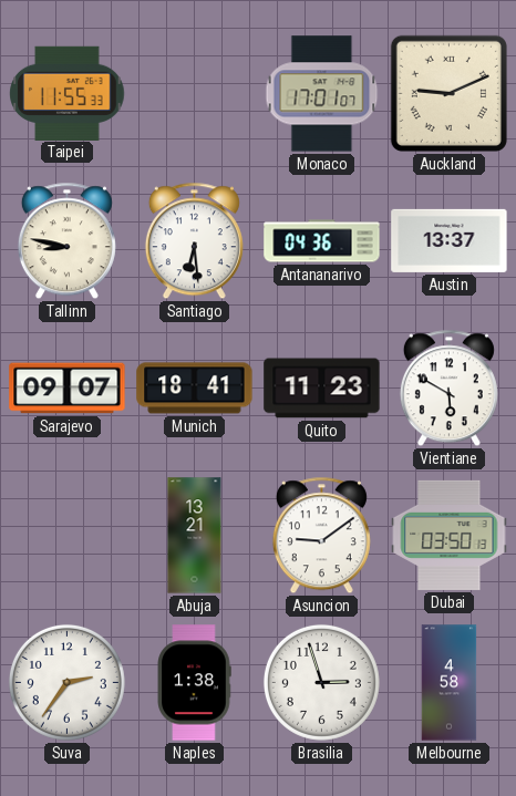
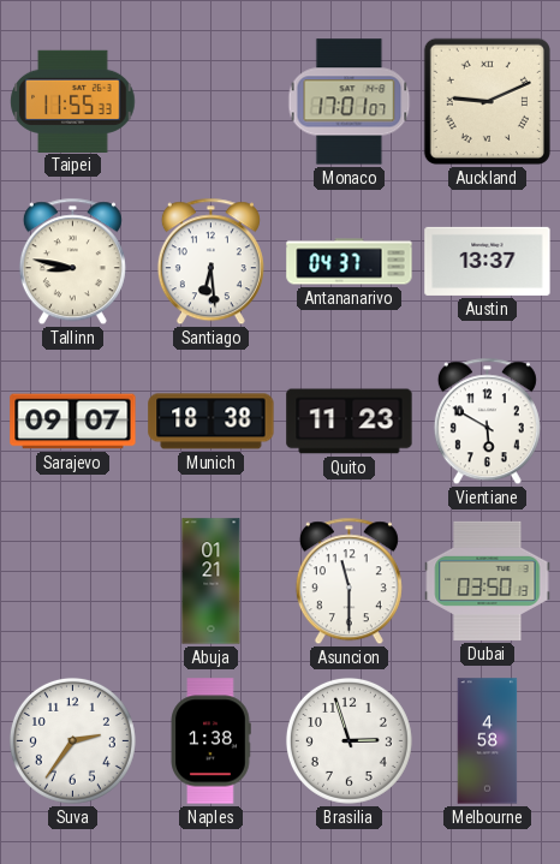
Antananarivo: 04:36 -> 04:37
Munich: 18:41 -> 18:38
Abuja: 13:21 -> 01:21
Asuncion: 9:09 -> 11:30
